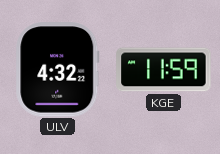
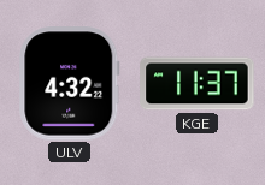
KGE: 11:59 -> 11:37
